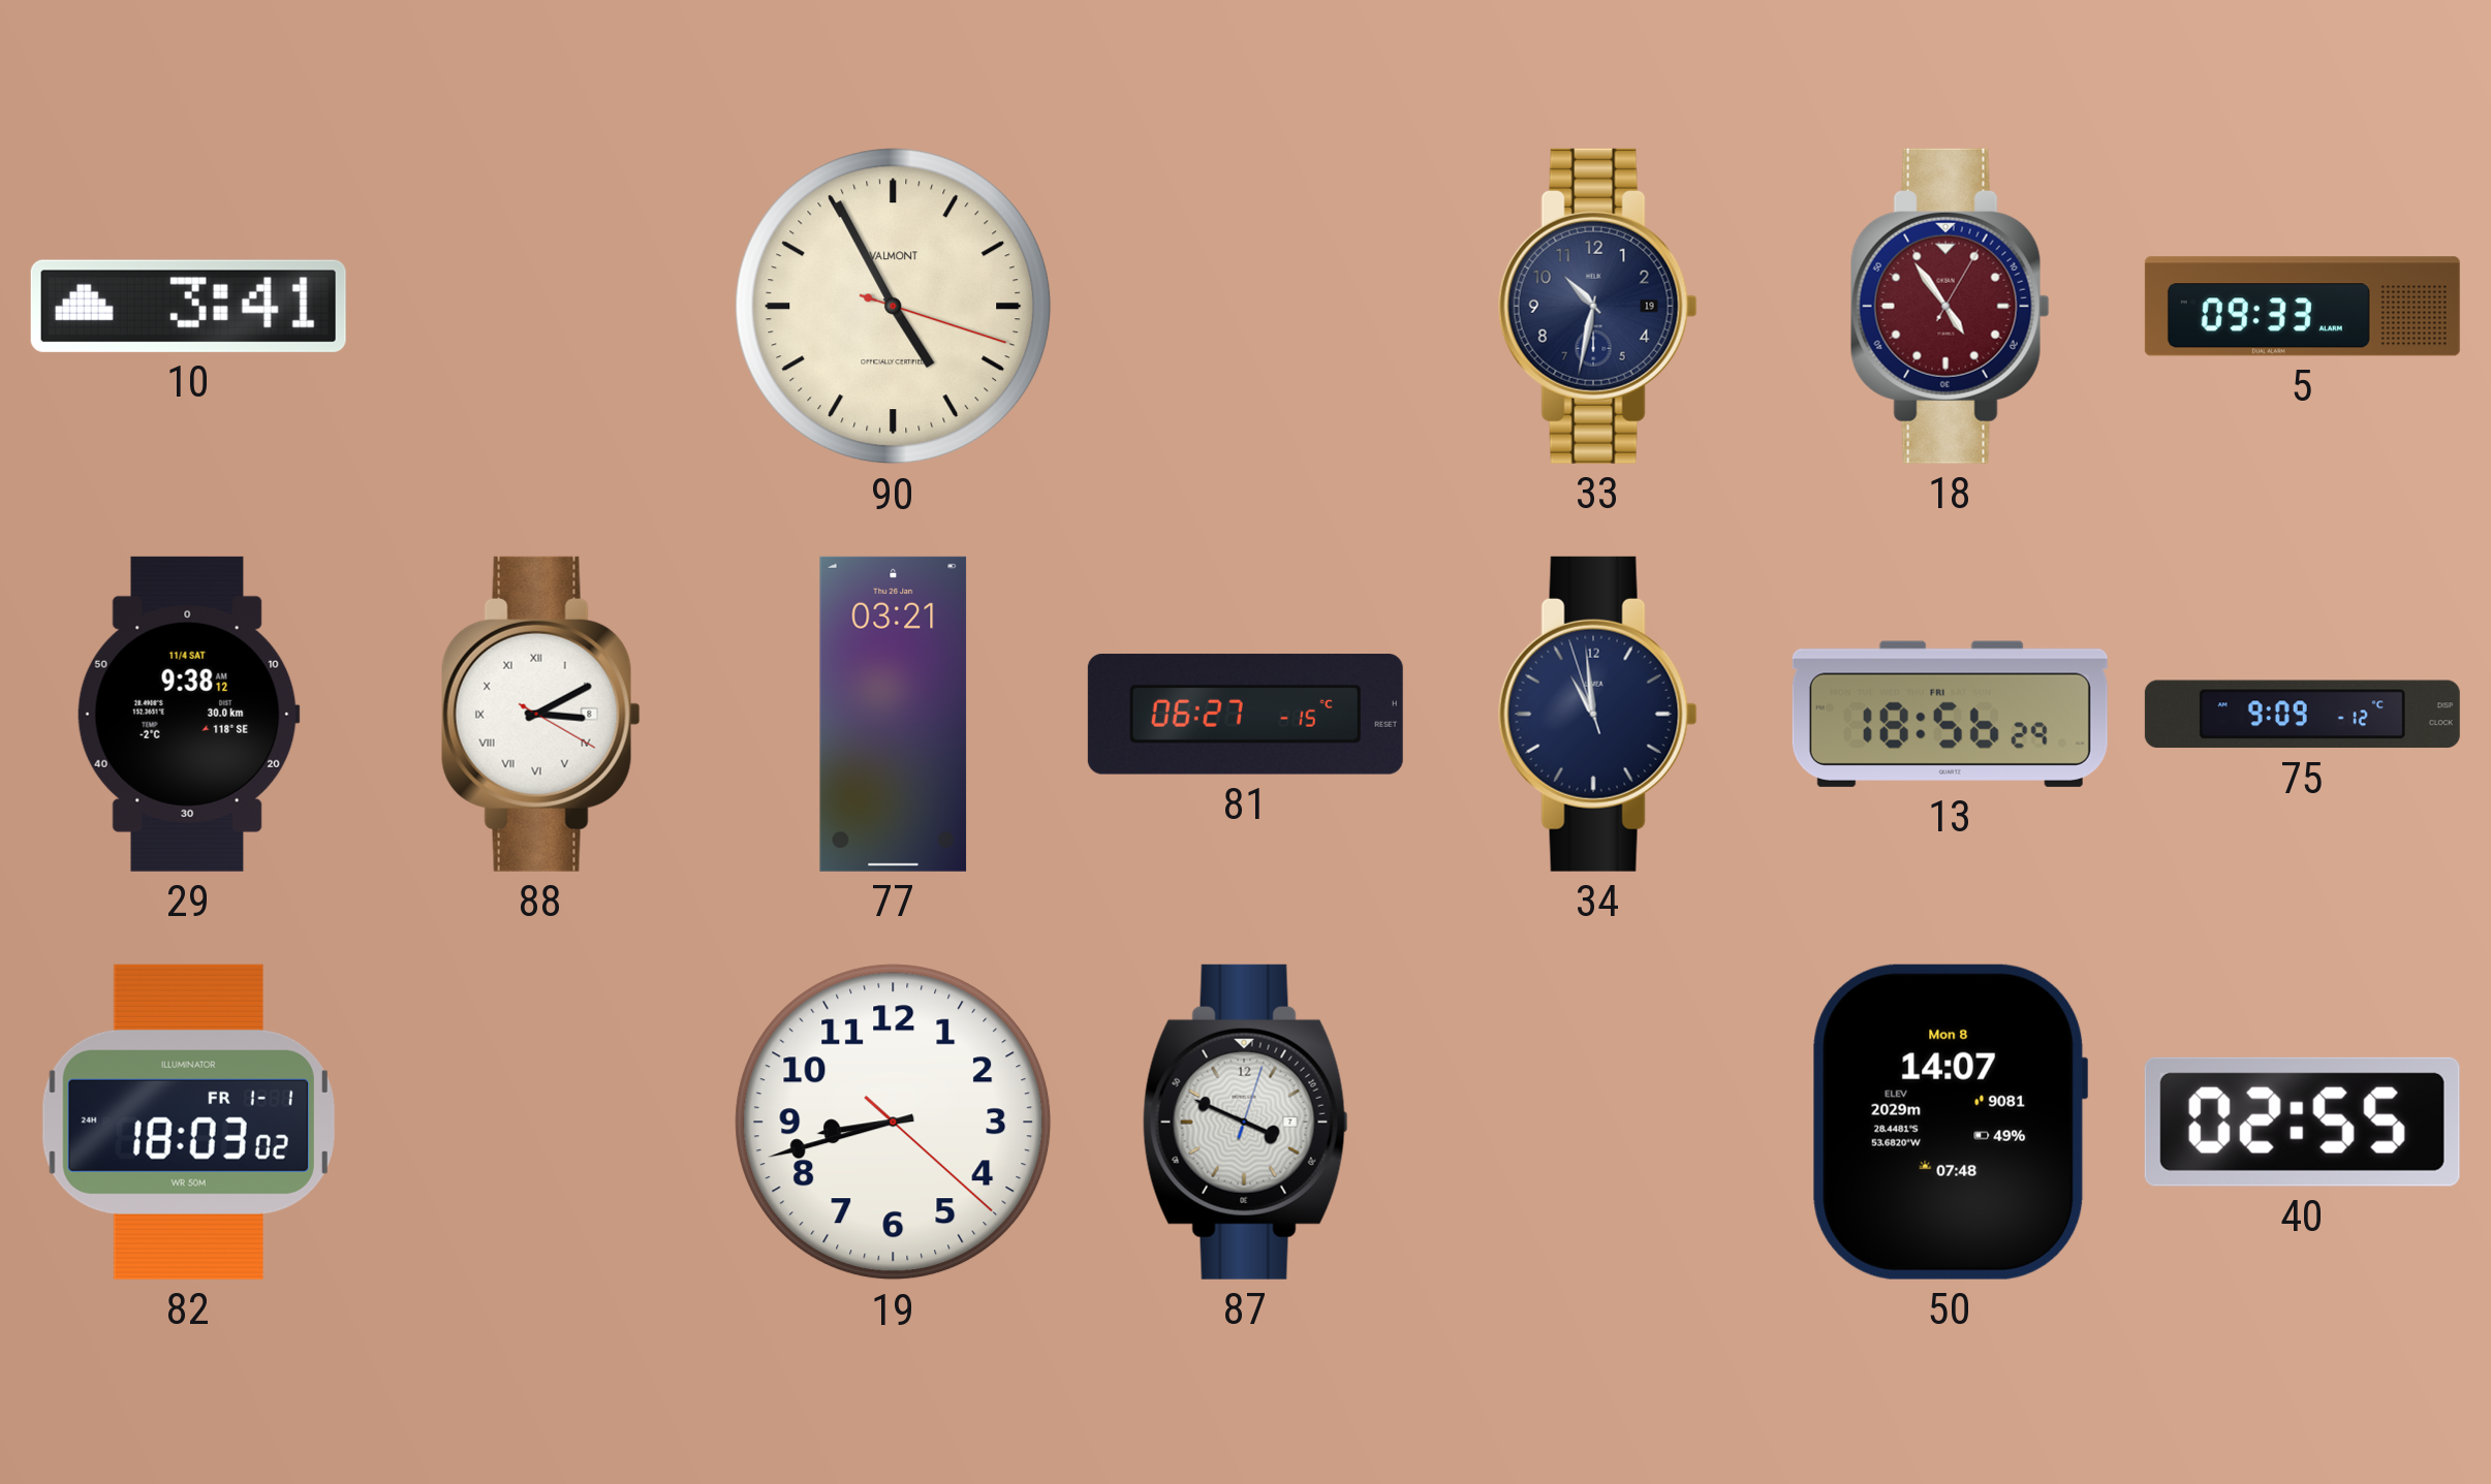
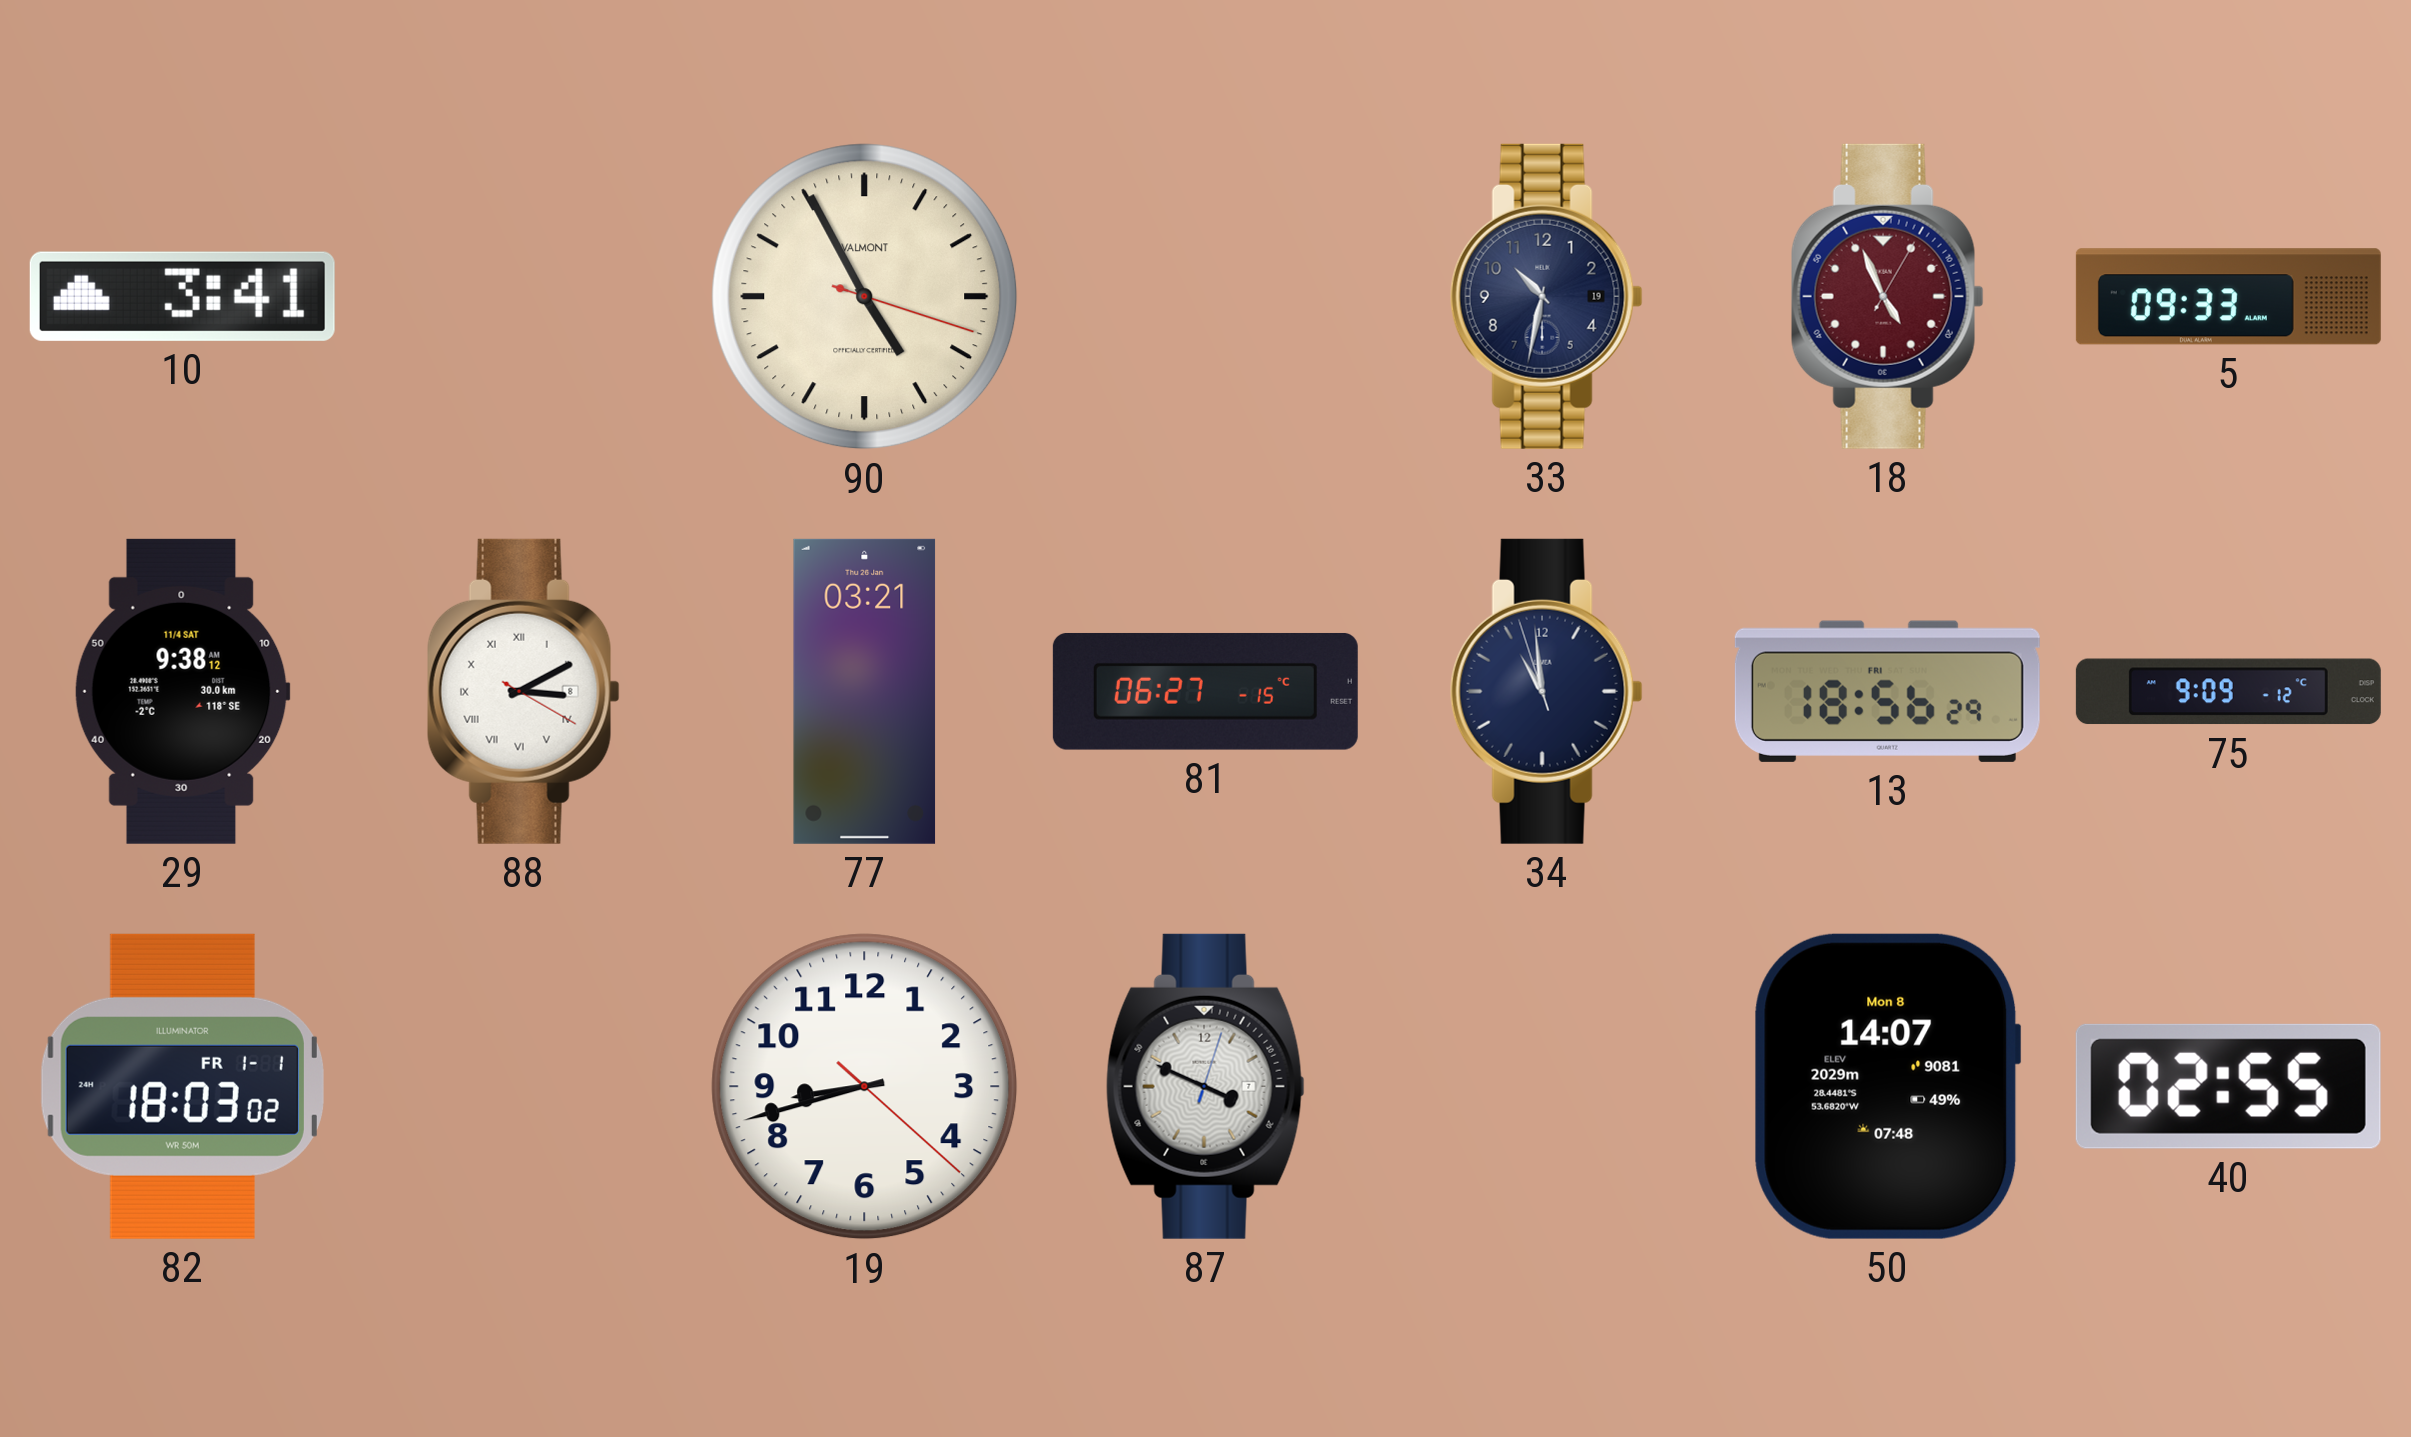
18: 4:54 -> 4:56
